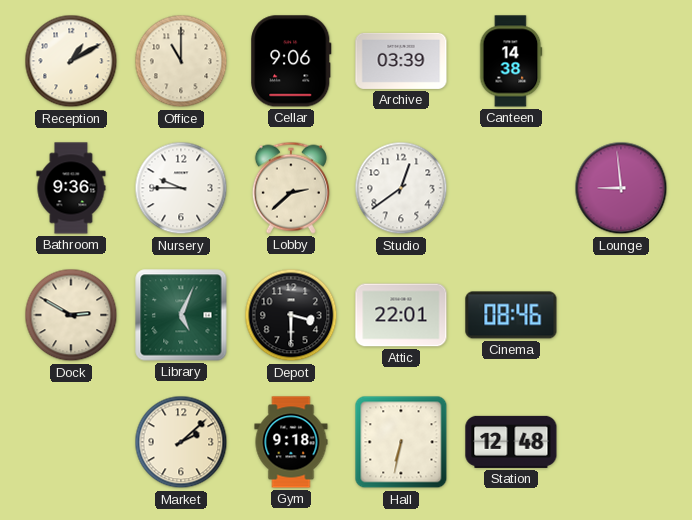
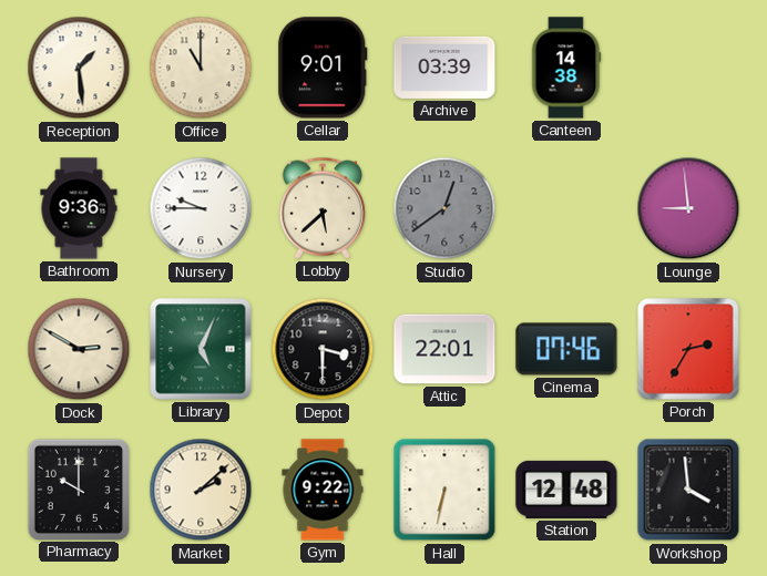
Reception: 1:10 -> 1:29
Cellar: 9:06 -> 9:01
Lobby: 2:38 -> 5:38
Studio dial: white -> grey
Cinema: 08:46 -> 07:46
Porch: none -> 2:35
Pharmacy: none -> 10:00
Gym: 9:18 -> 9:22
Workshop: none -> 3:59
